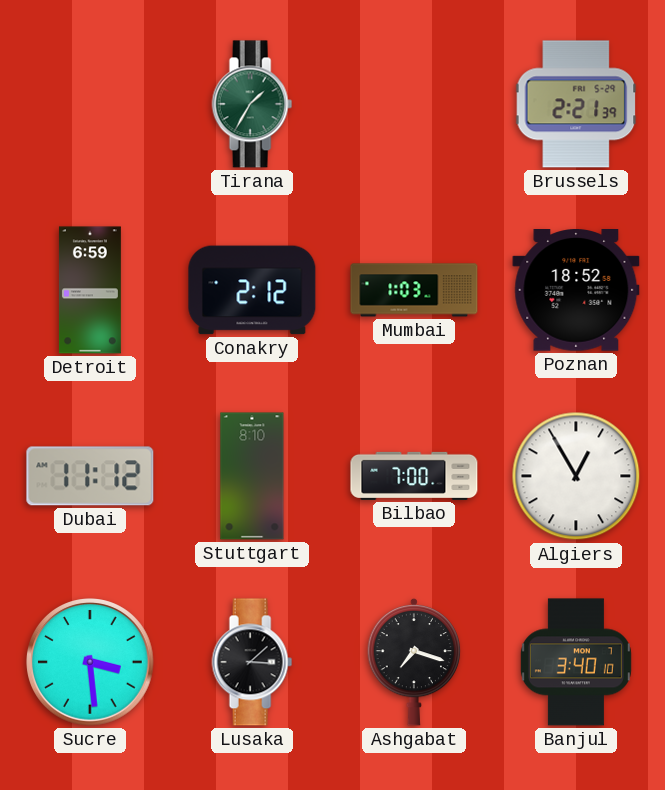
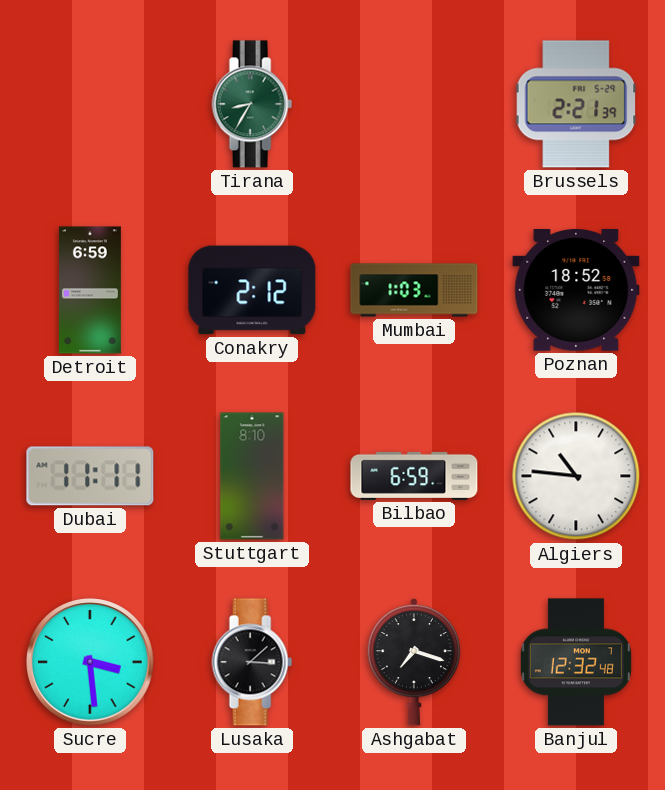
Tirana: 1:35 -> 8:35
Dubai: 11:12 -> 11:11
Bilbao: 7:00 -> 6:59
Algiers: 12:55 -> 10:46
Banjul: 3:40 -> 12:32
